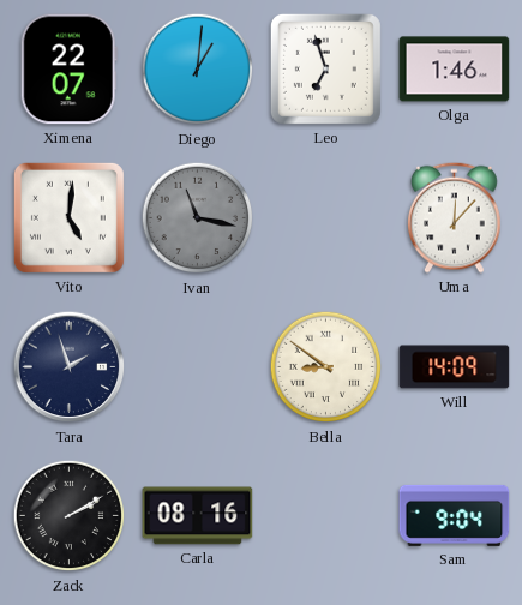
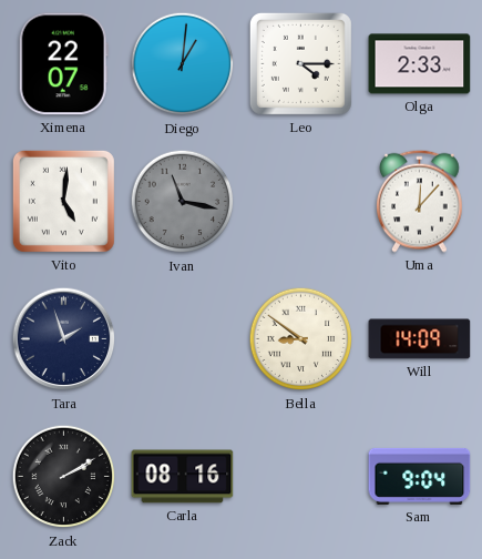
Leo: 6:57 -> 4:15
Olga: 1:46 -> 2:33
